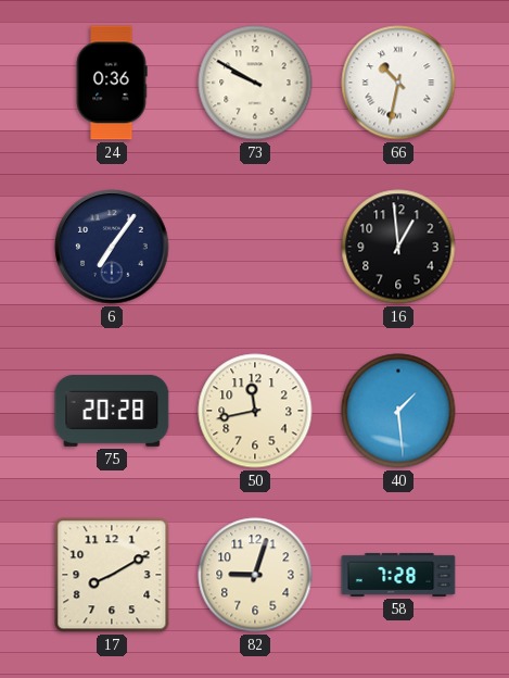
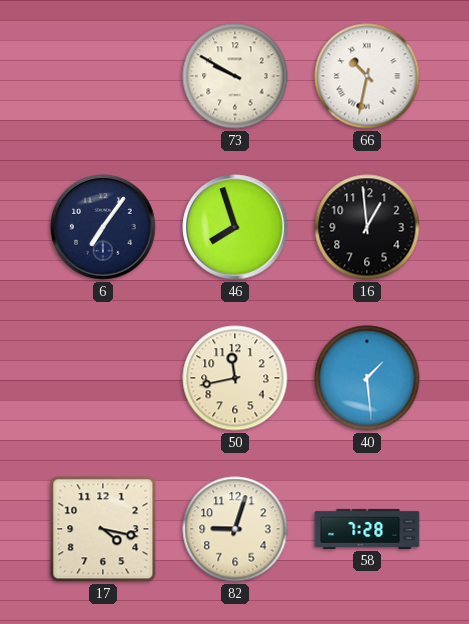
24: 0:36 -> none
46: none -> 7:57
75: 20:28 -> none
17: 8:10 -> 4:17
